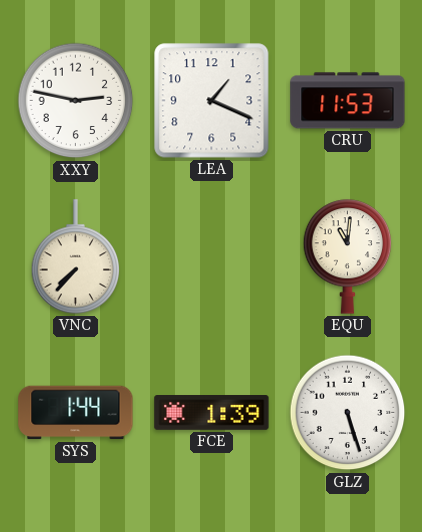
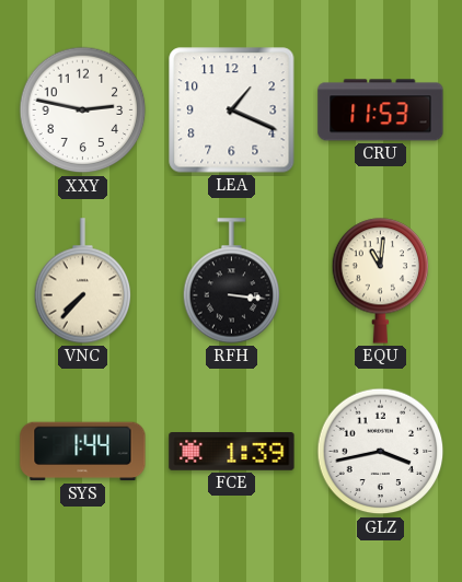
RFH: none -> 3:16
GLZ: 5:27 -> 3:43
